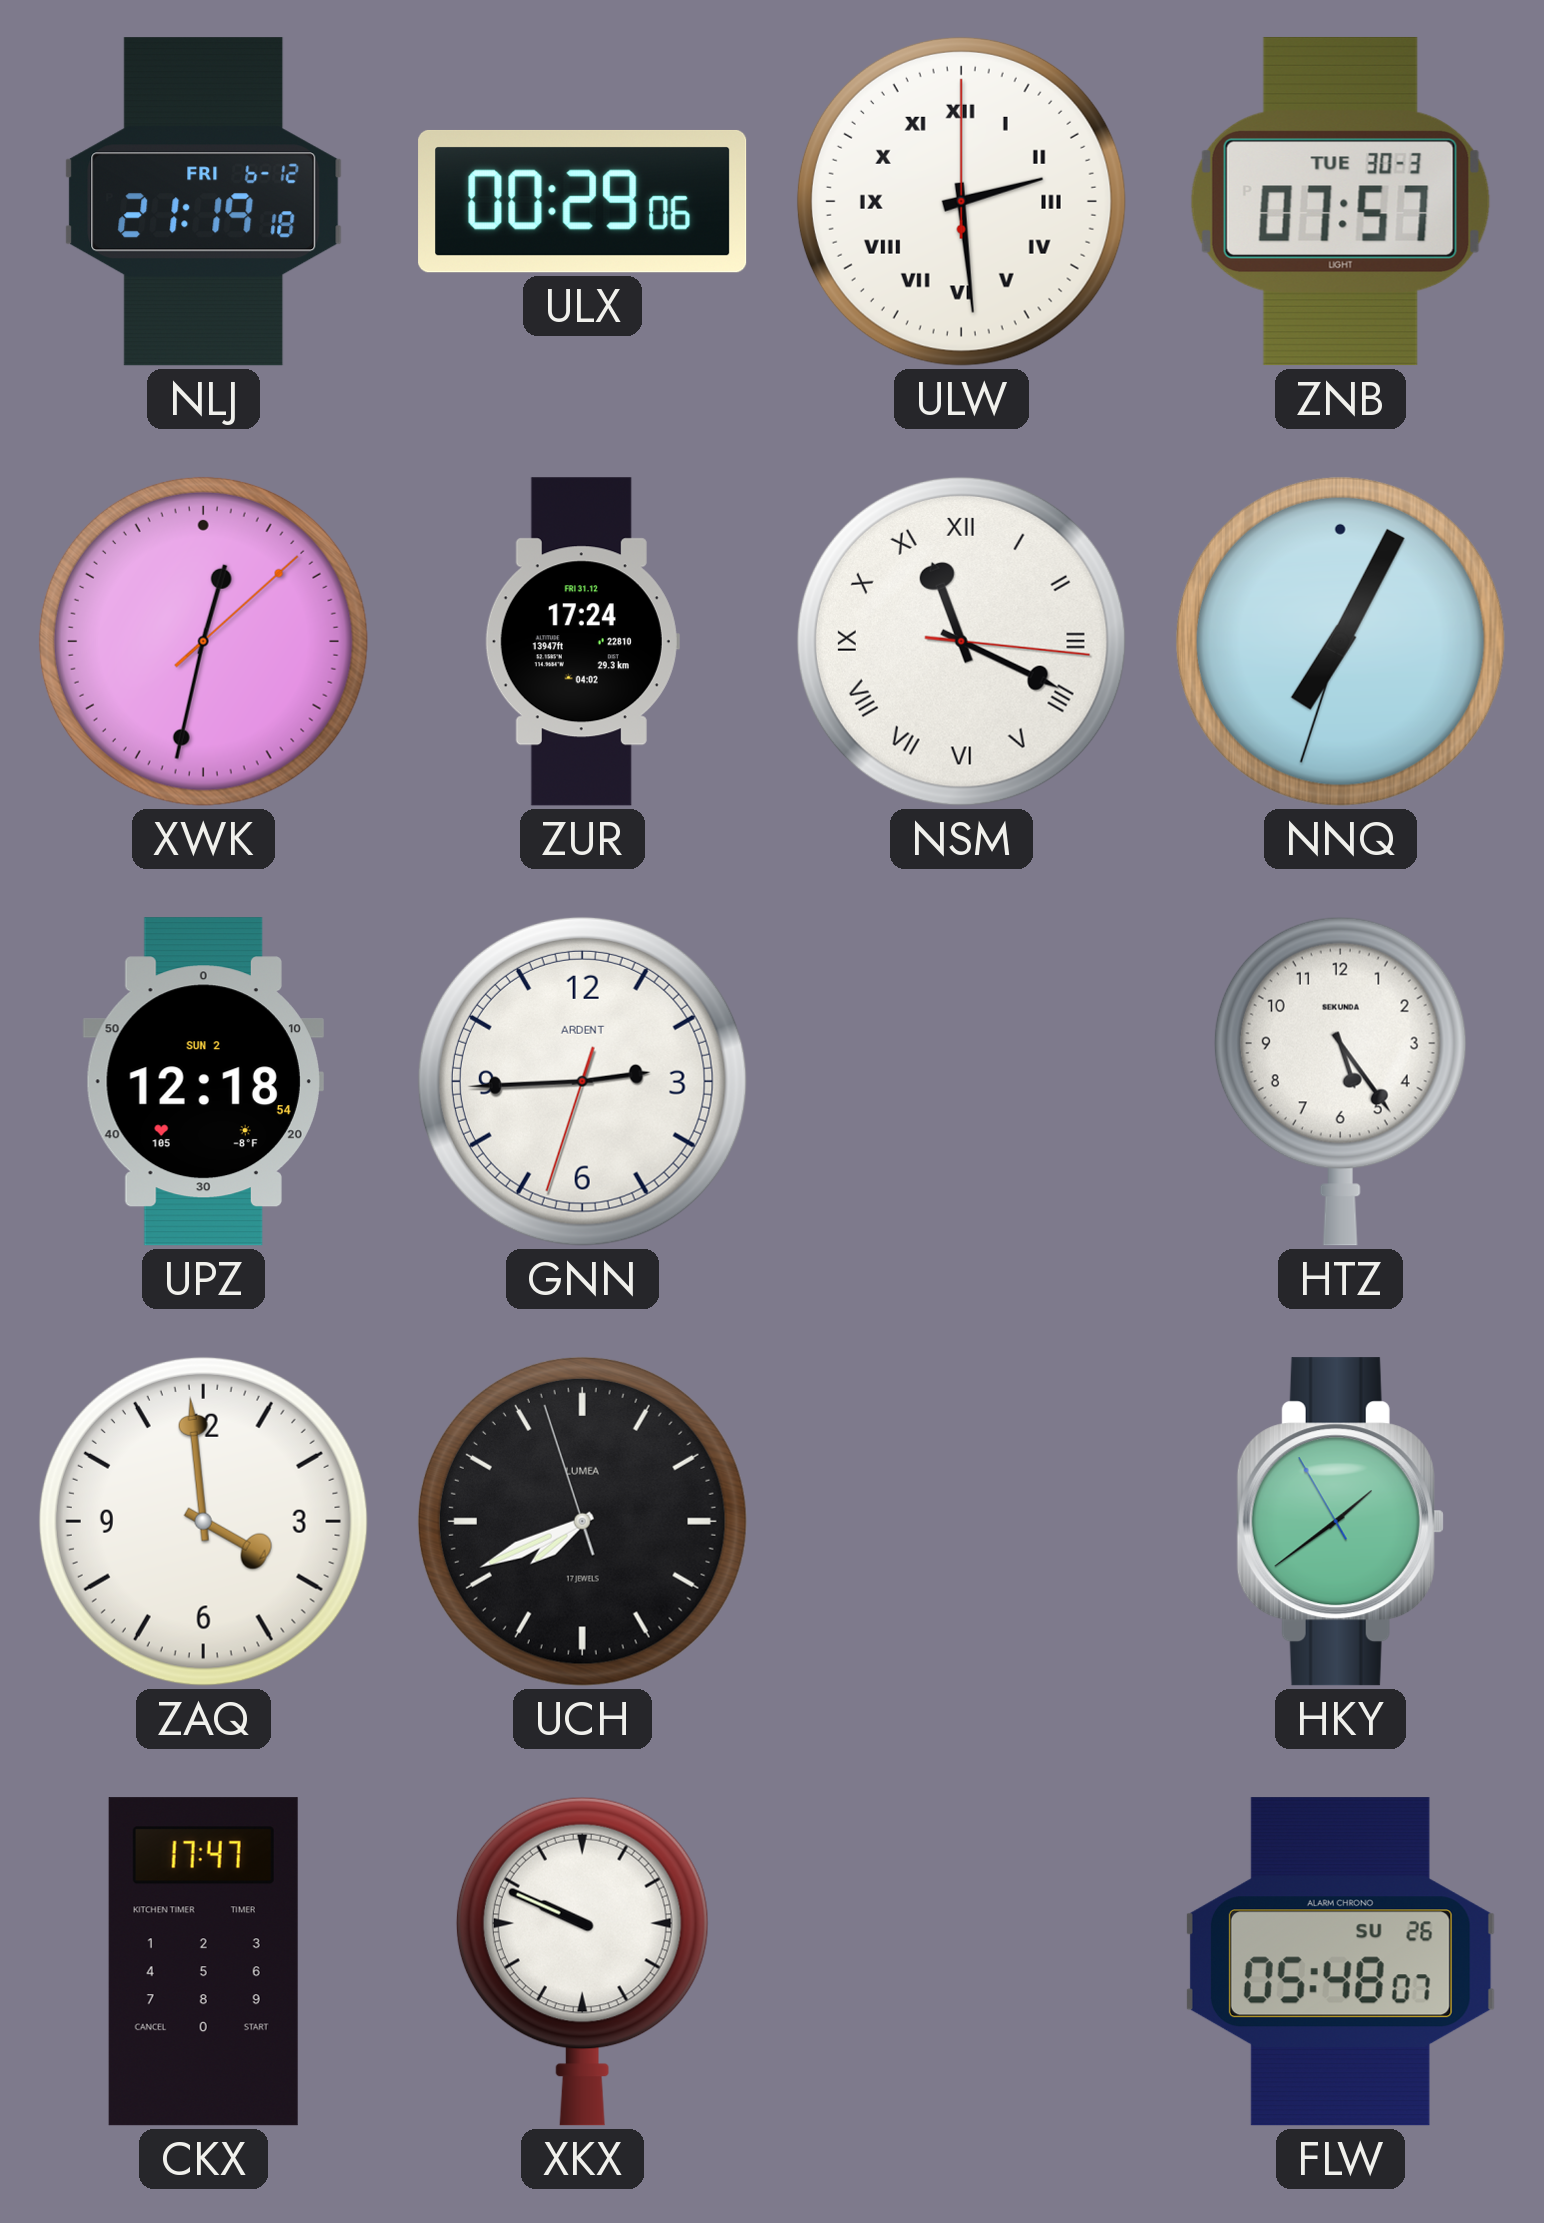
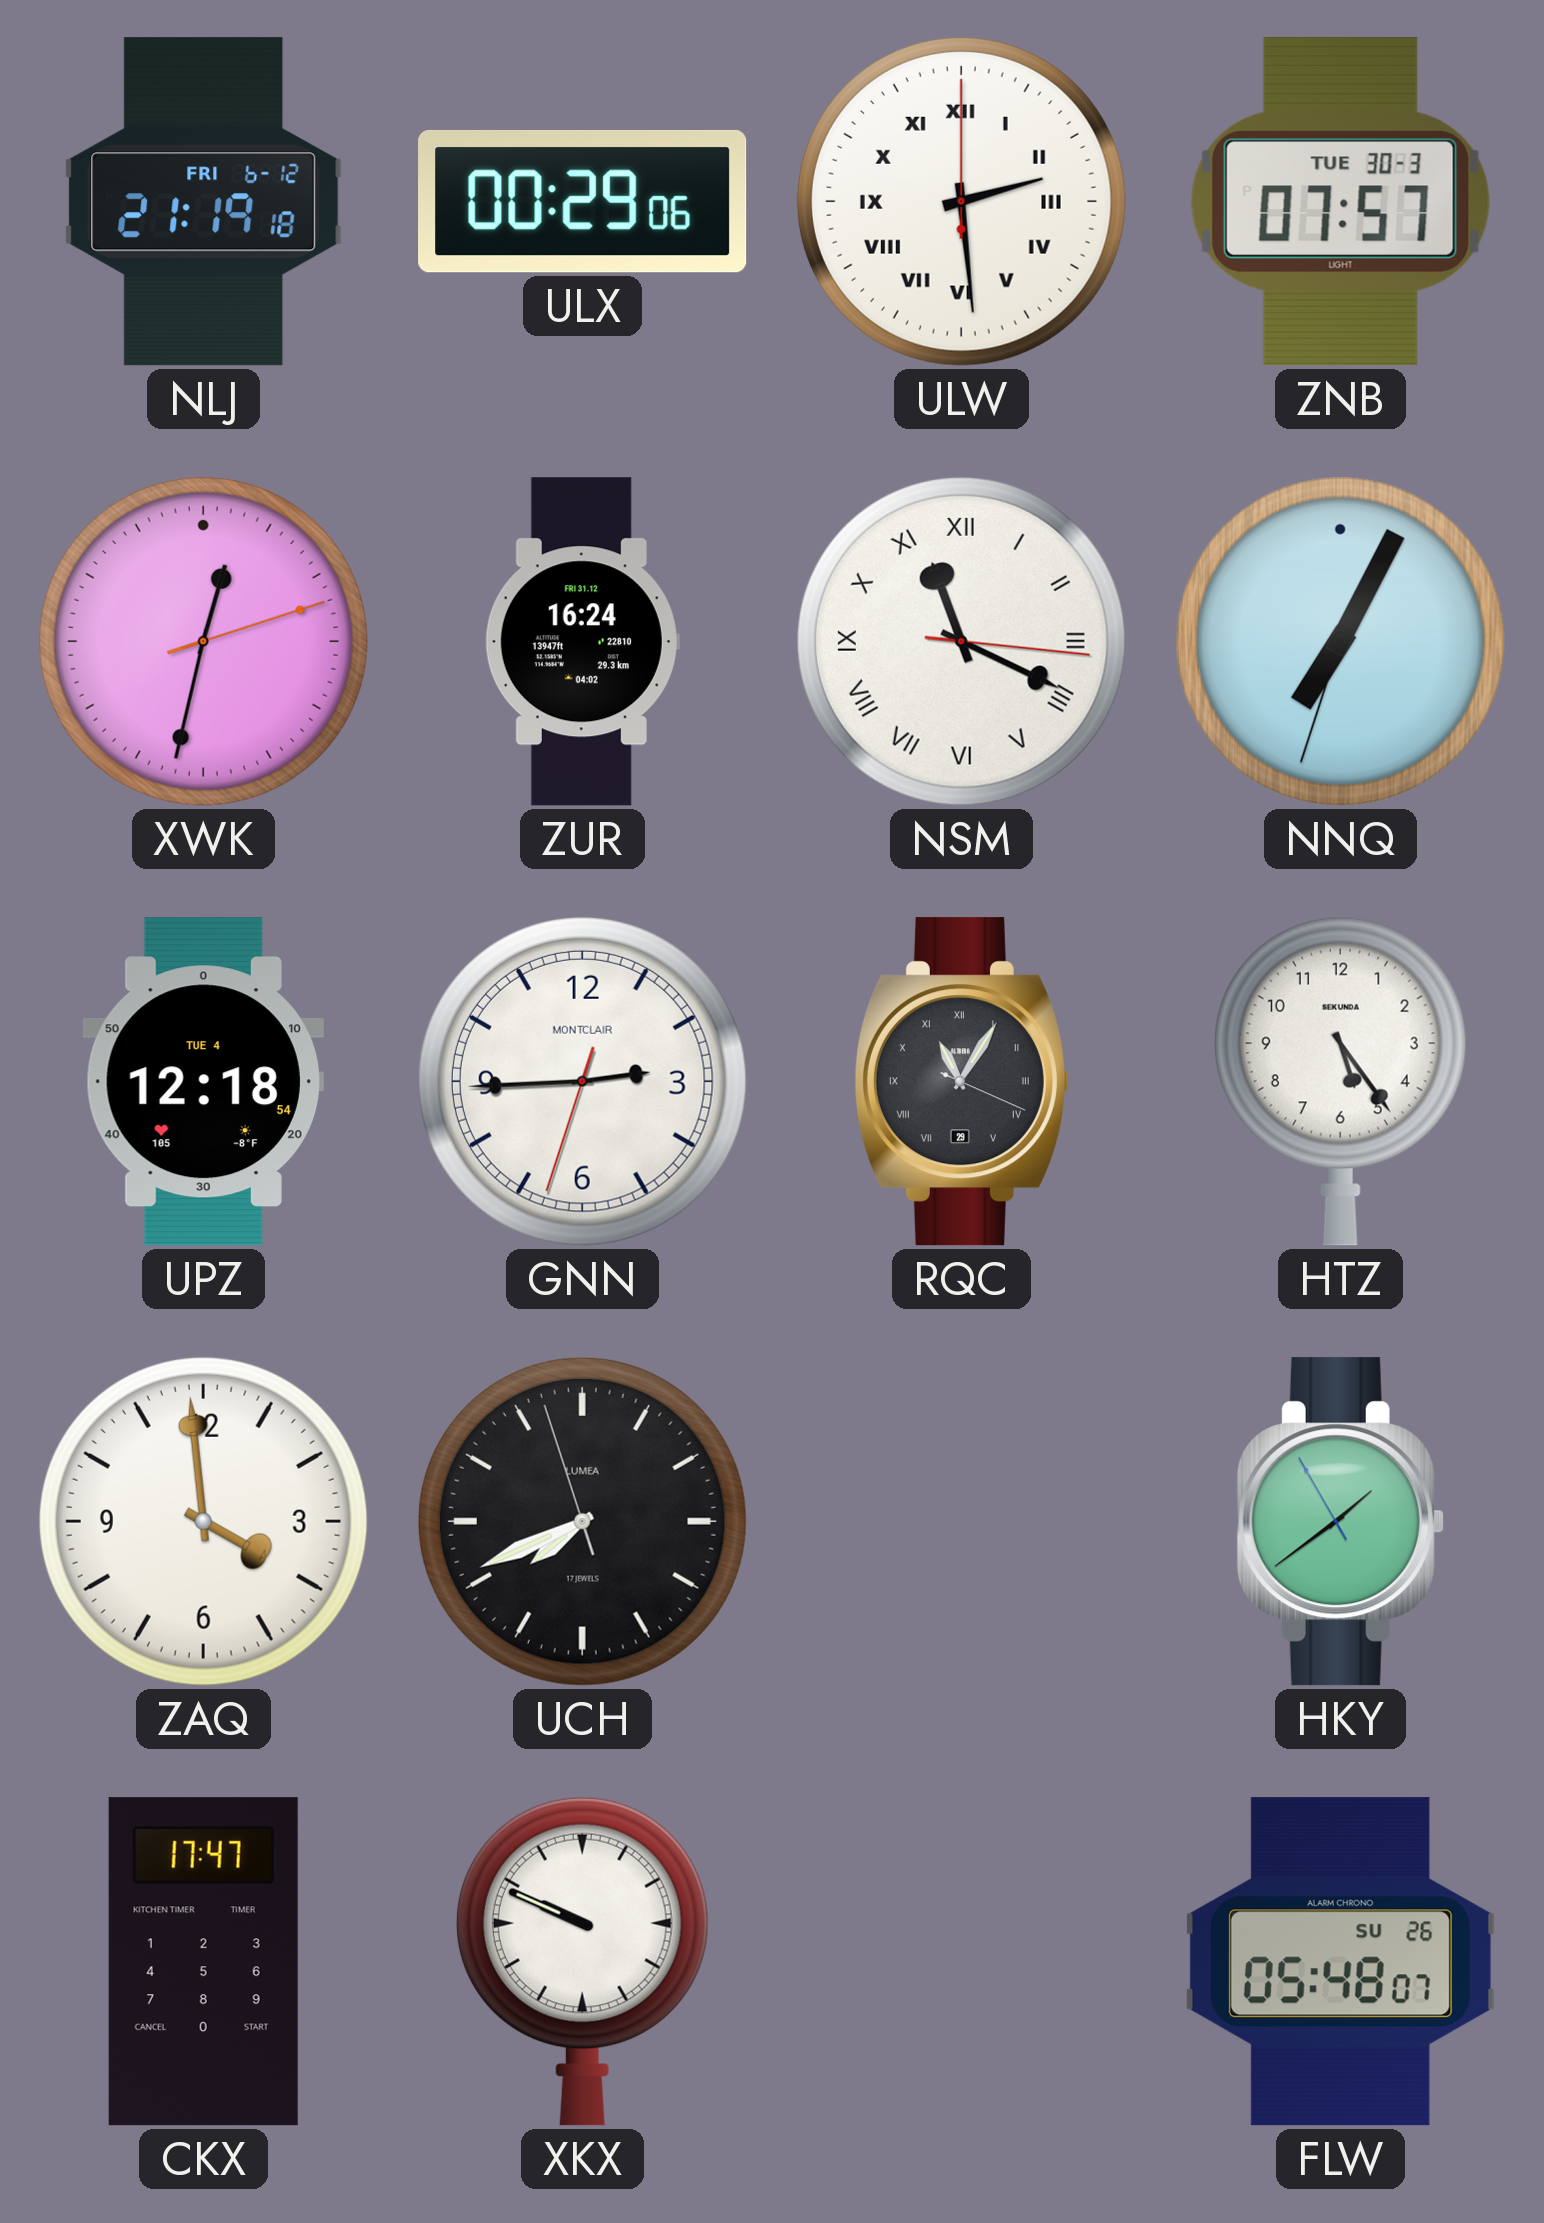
XWK: 12:32:08 -> 12:32:12
ZUR: 17:24 -> 16:24
UPZ date: SUN 2 -> TUE 4
GNN brand: ARDENT -> MONTCLAIR
RQC: none -> 11:05
